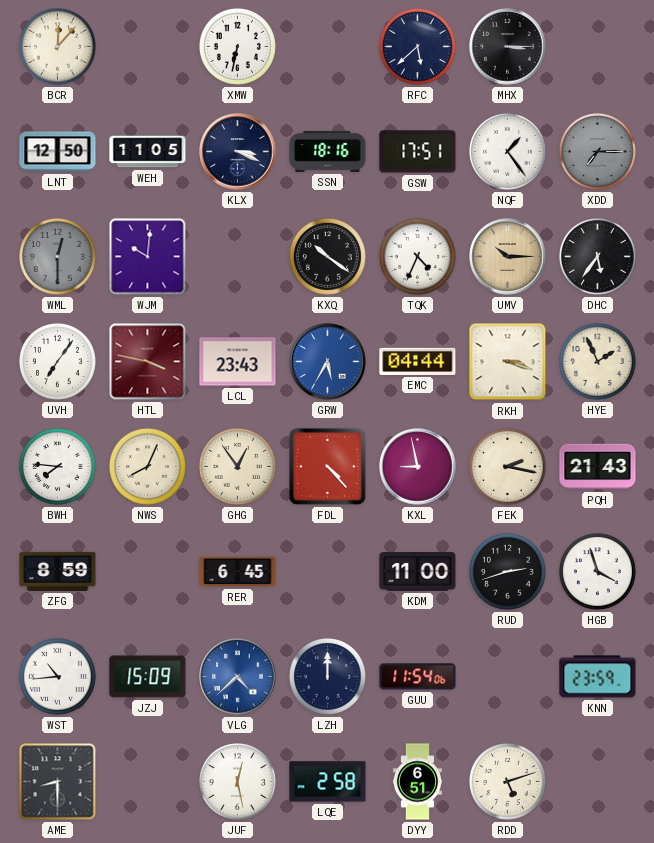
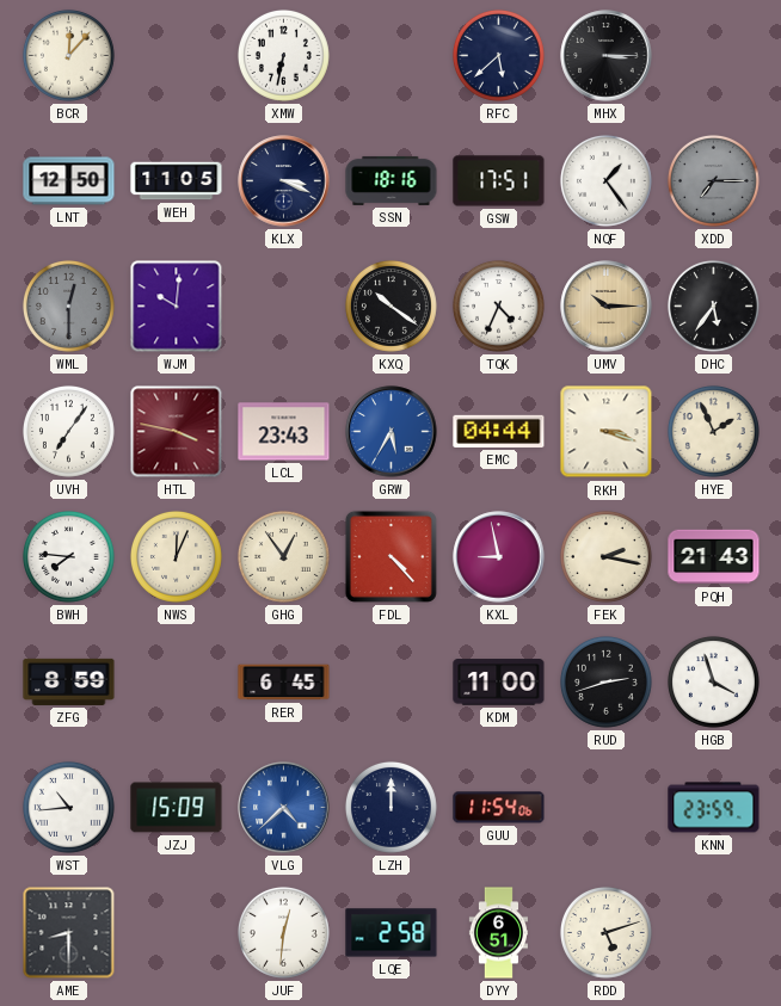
NWS: 8:04 -> 12:04
JUF: 12:28 -> 12:31
